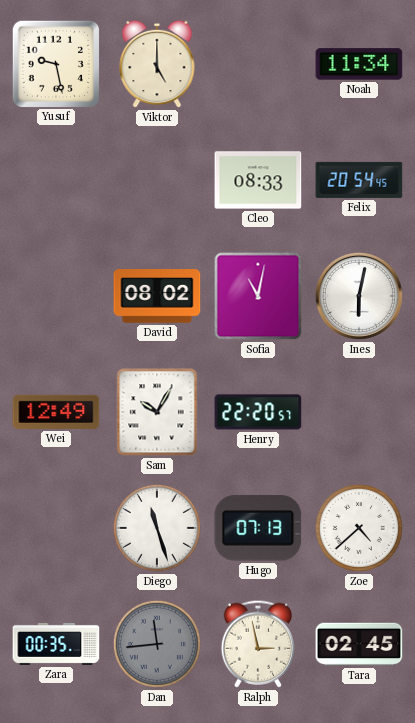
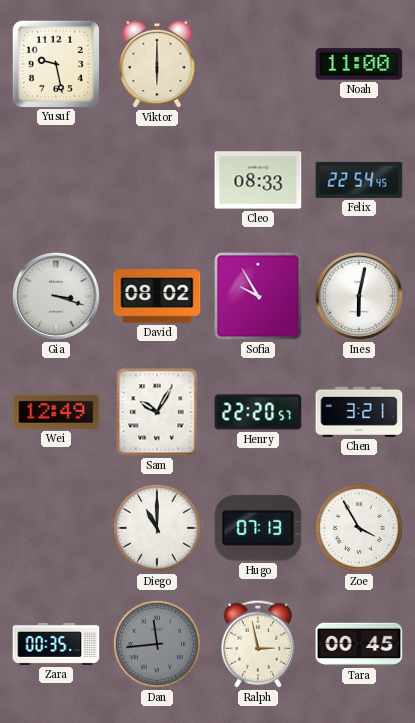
Viktor: 5:00 -> 6:00
Noah: 11:34 -> 11:00
Felix: 20:54 -> 22:54
Gia: none -> 3:18
Sofia: 11:02 -> 9:55
Chen: none -> 3:21
Diego: 11:27 -> 11:00
Zoe: 4:38 -> 3:55
Tara: 02:45 -> 00:45
